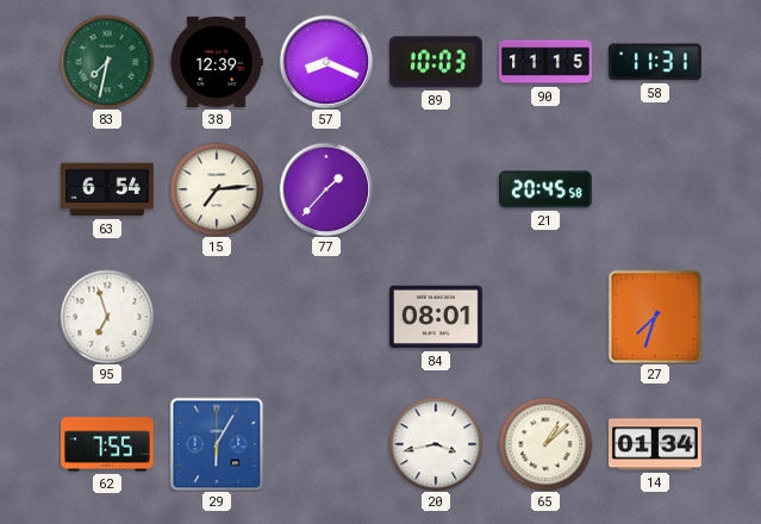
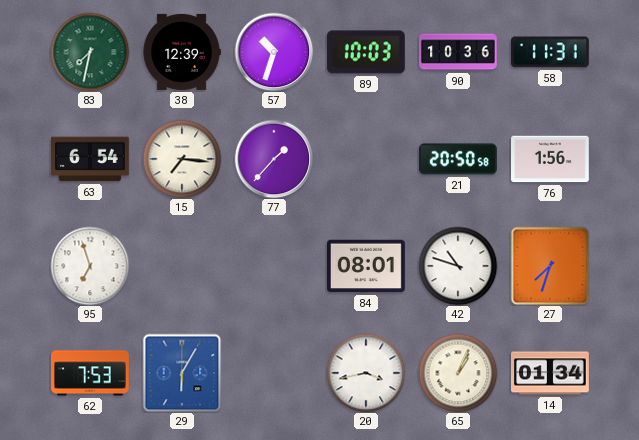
57: 8:19 -> 10:33
90: 11:15 -> 10:36
15: 7:14 -> 7:16
21: 20:45 -> 20:50
76: none -> 1:56
42: none -> 10:48
62: 7:55 -> 7:53
65: 1:08 -> 1:04
